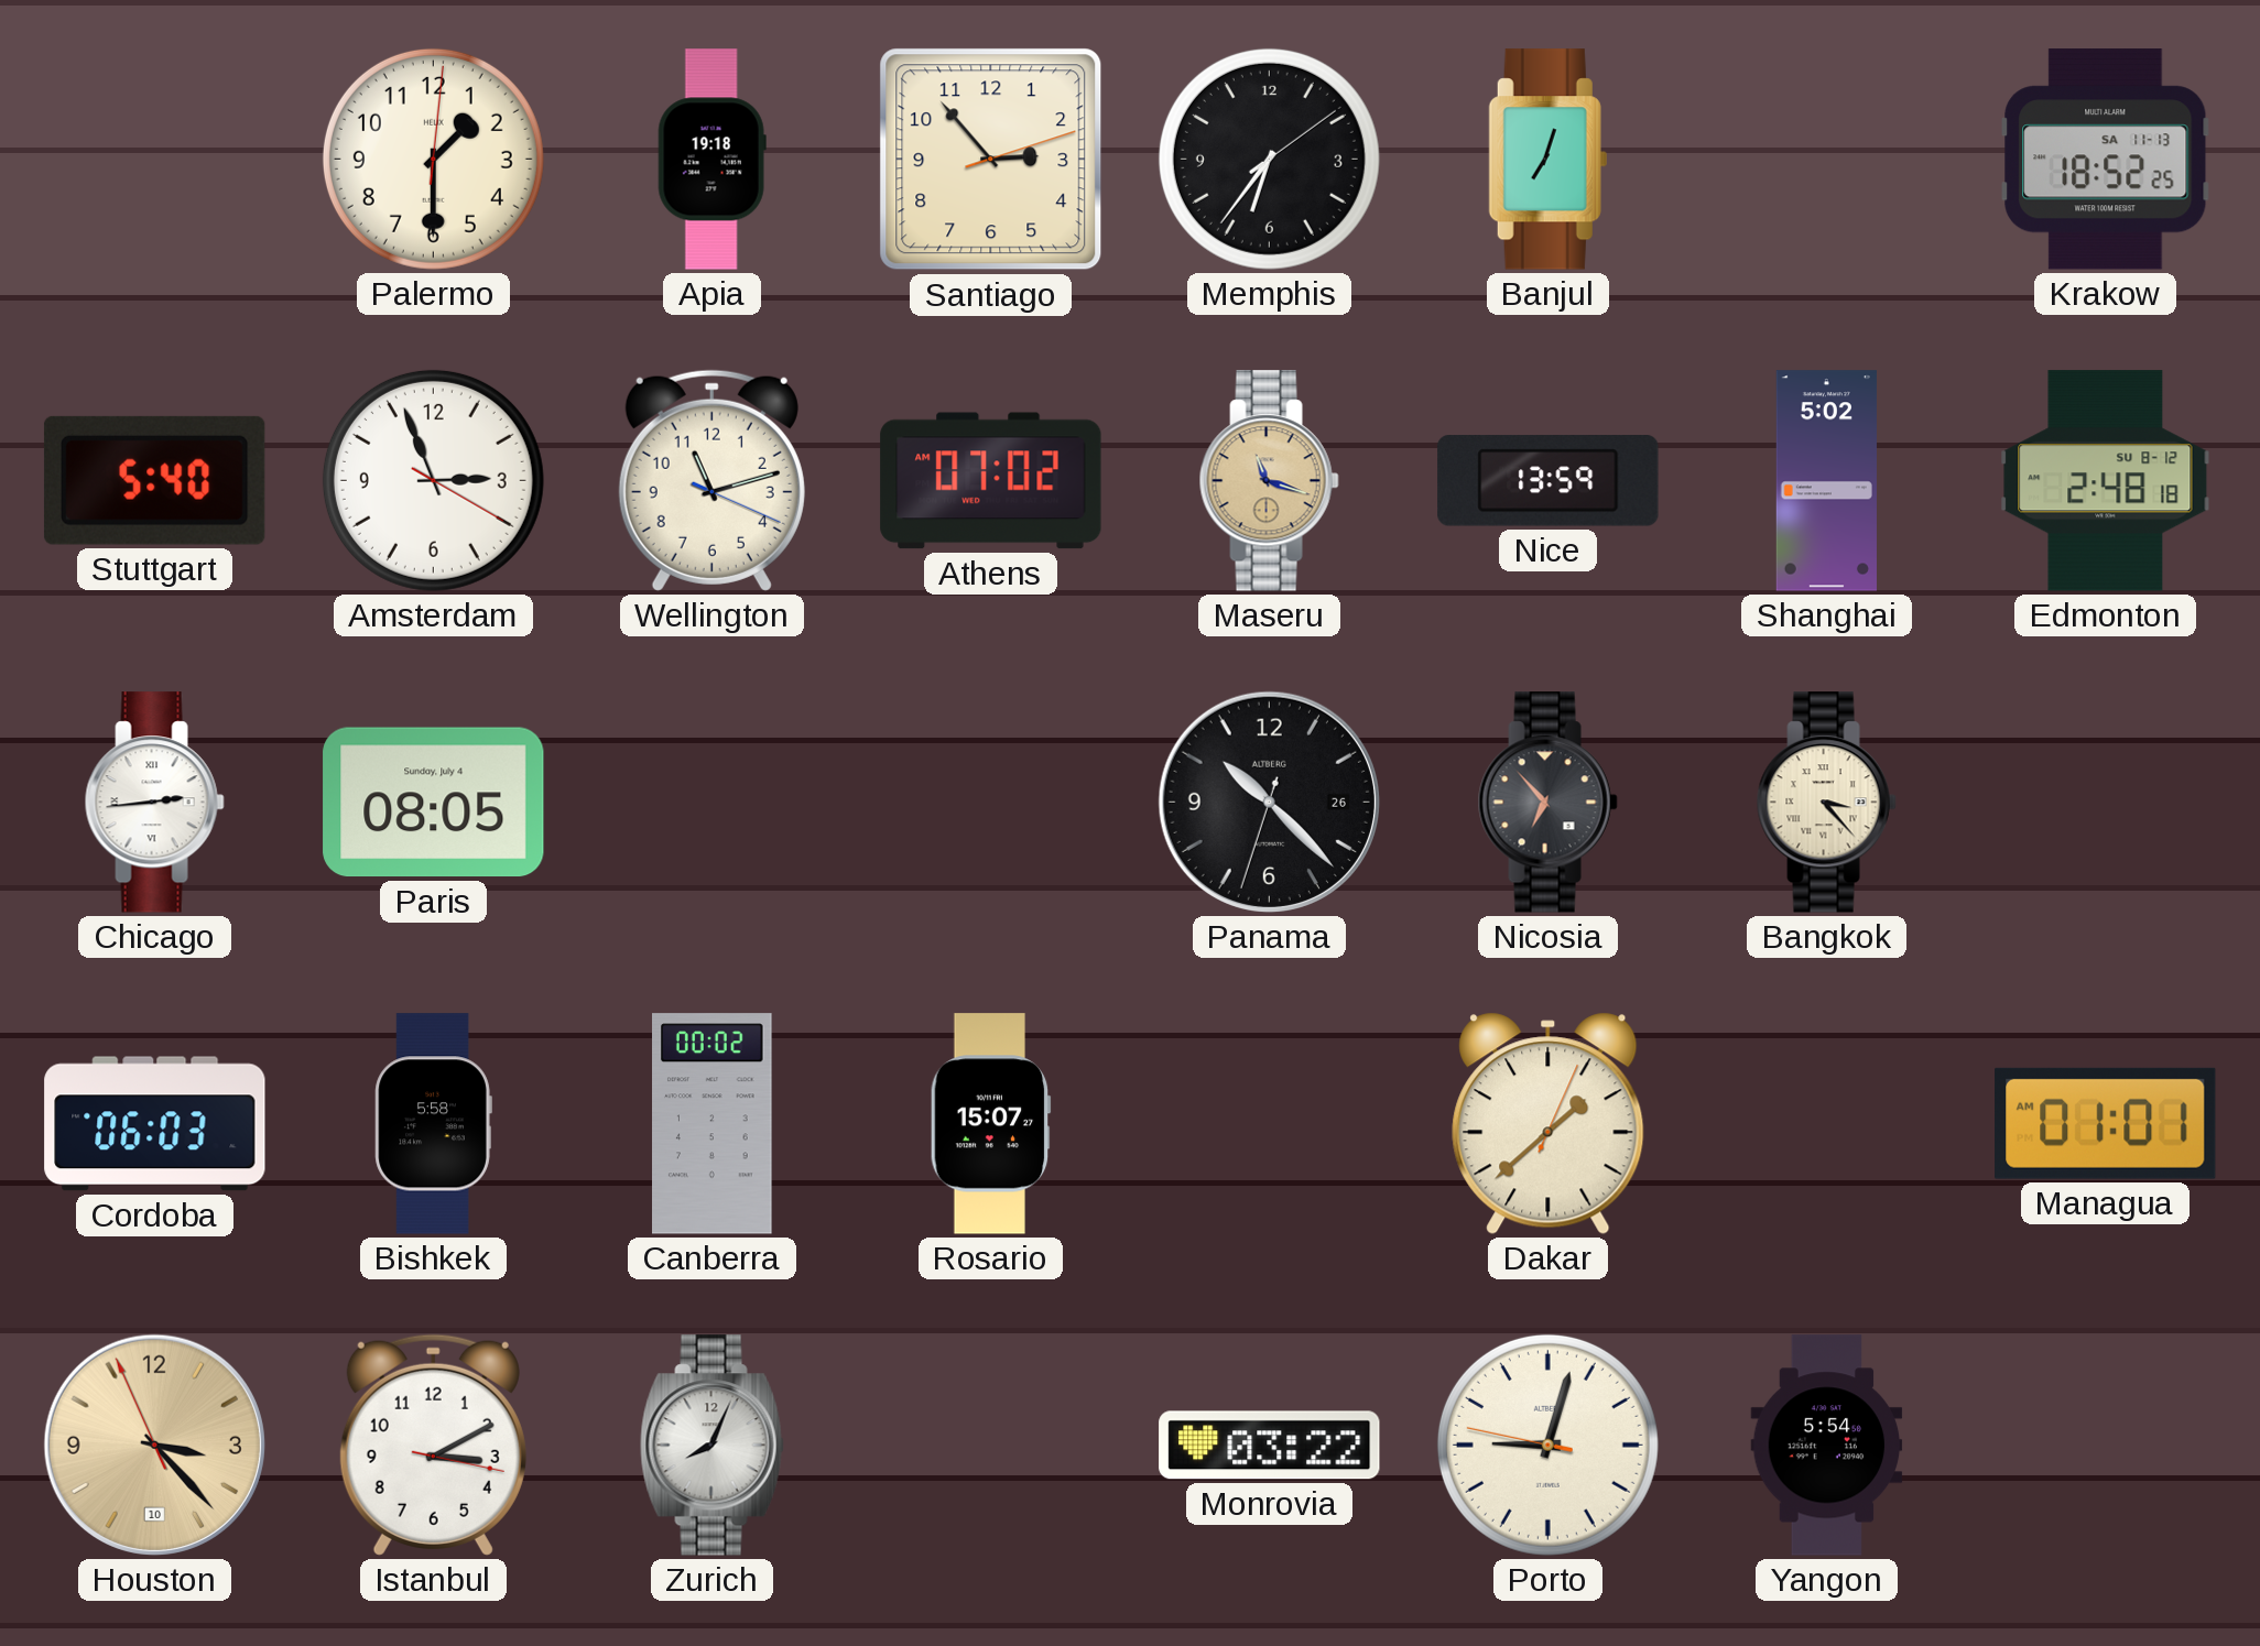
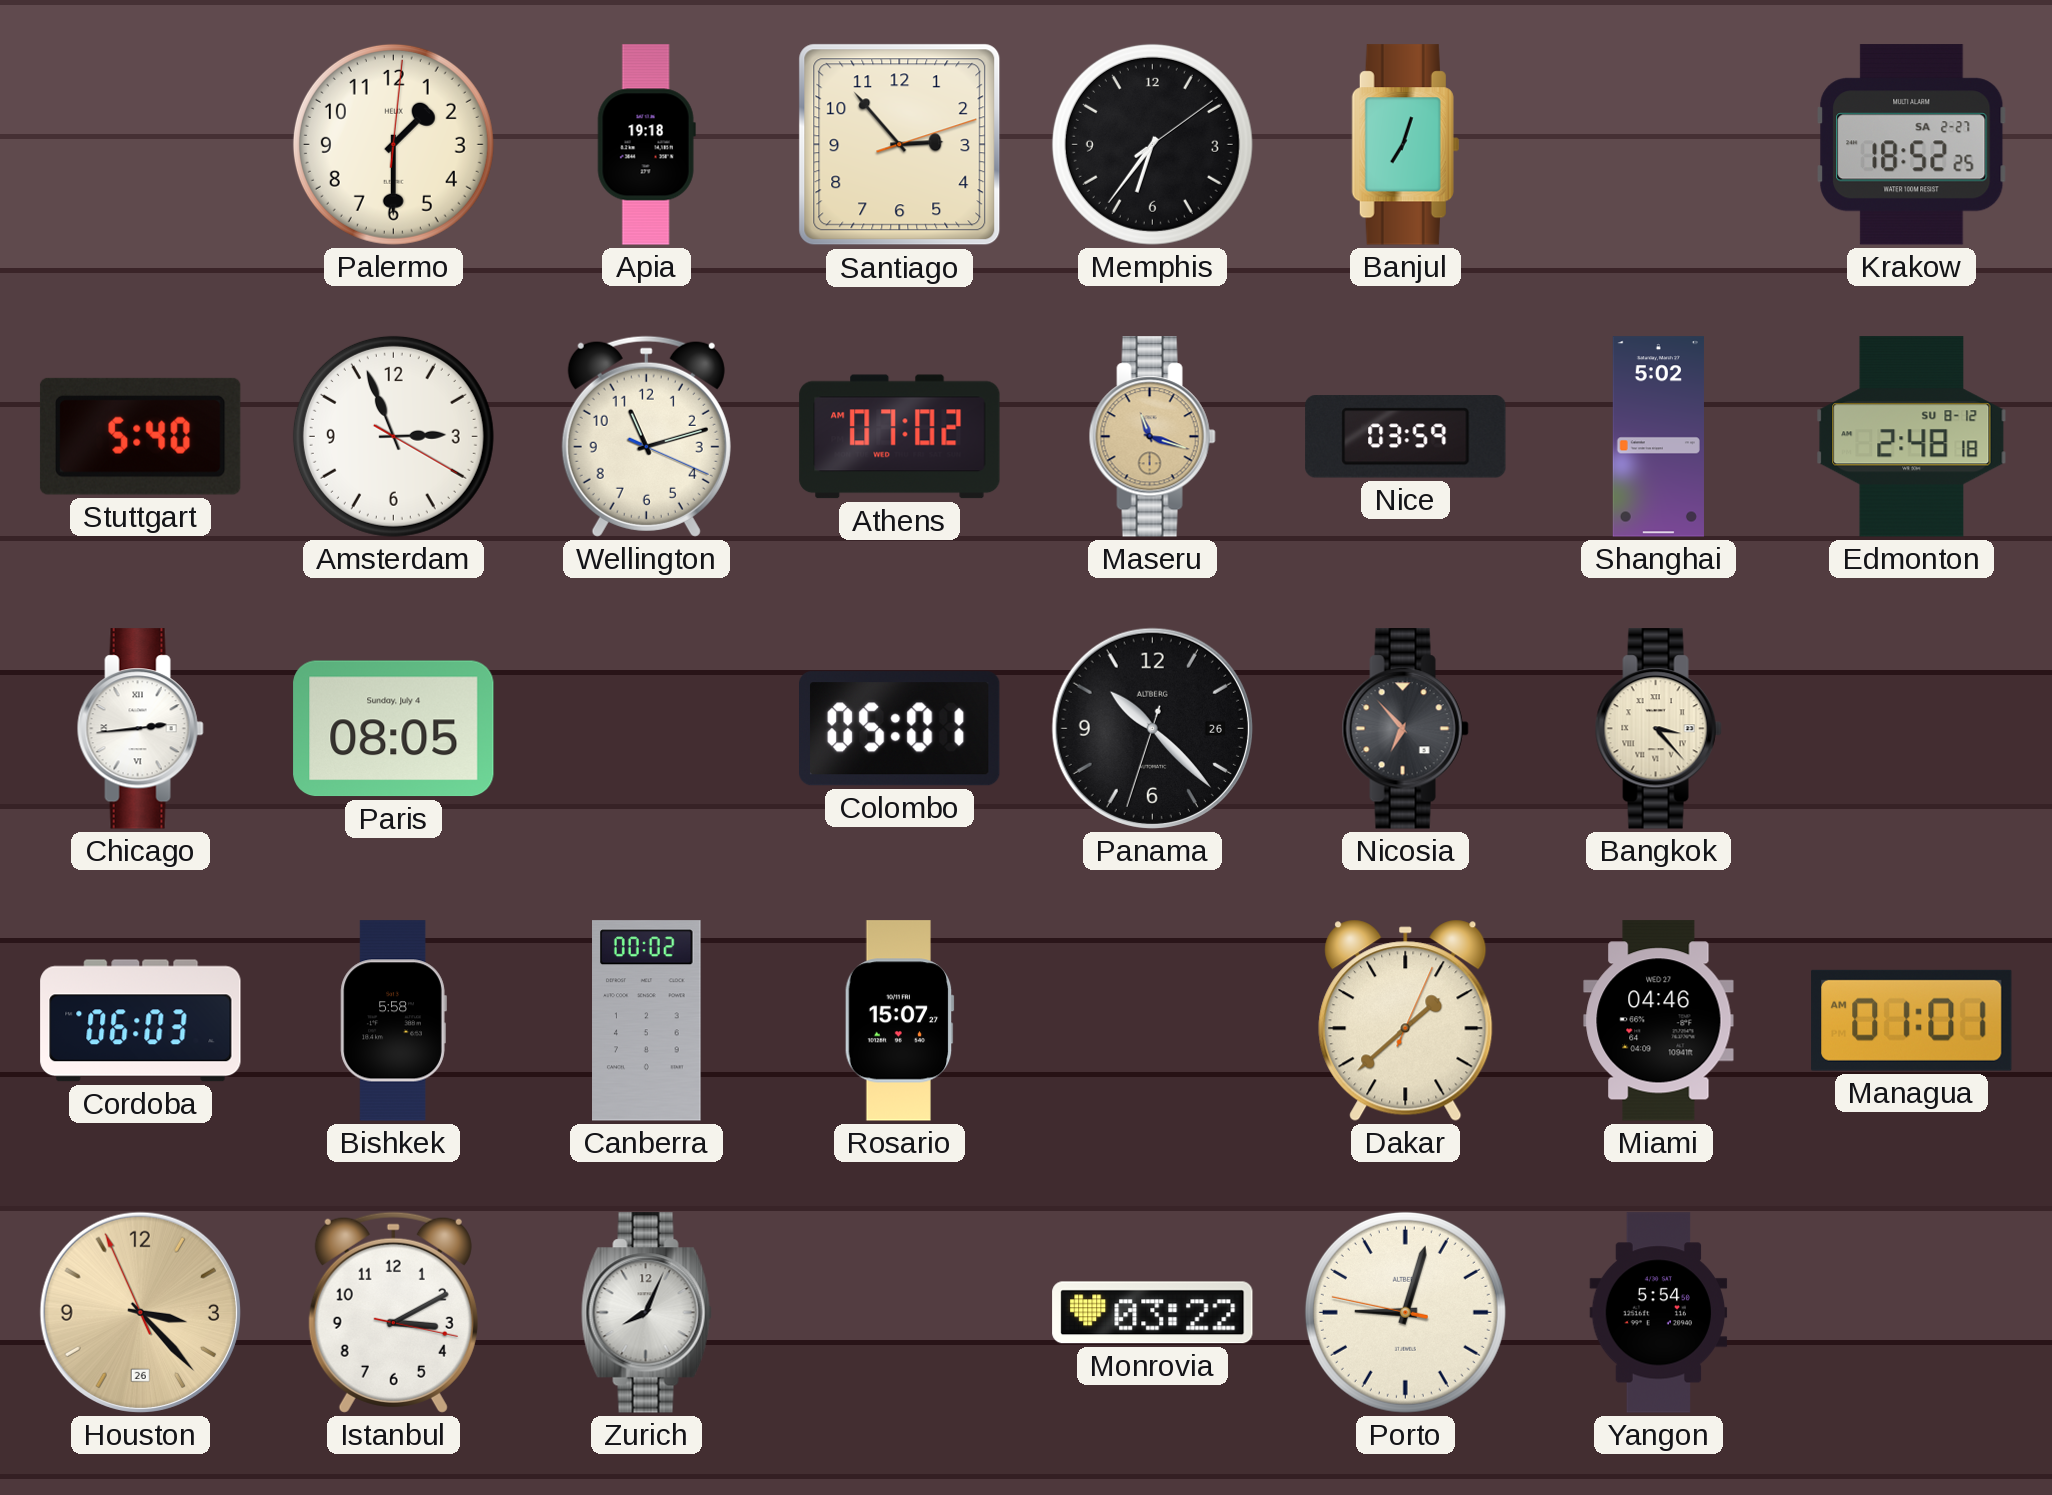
Krakow date: SA 11-13 -> SA 2-27
Nice: 13:59 -> 03:59
Colombo: none -> 05:01
Miami: none -> 04:46
Houston date: 10 -> 26
